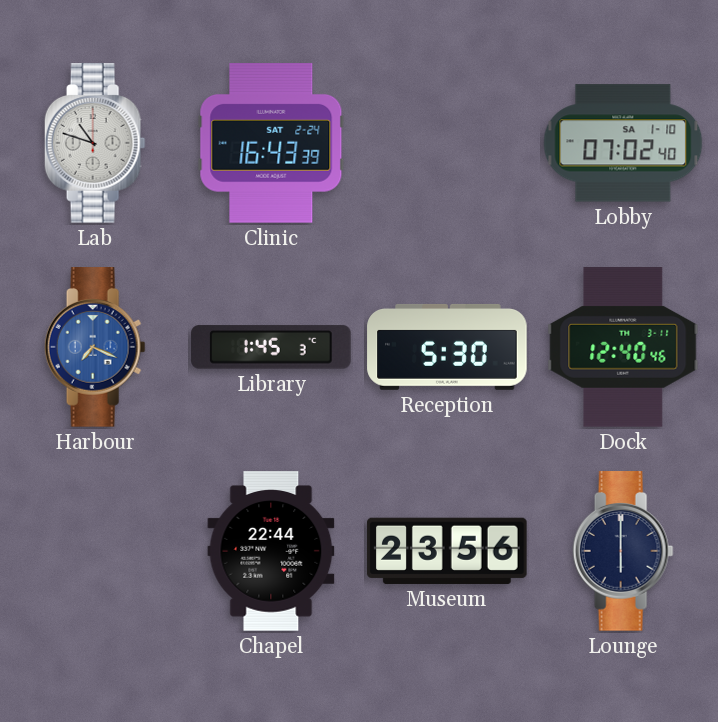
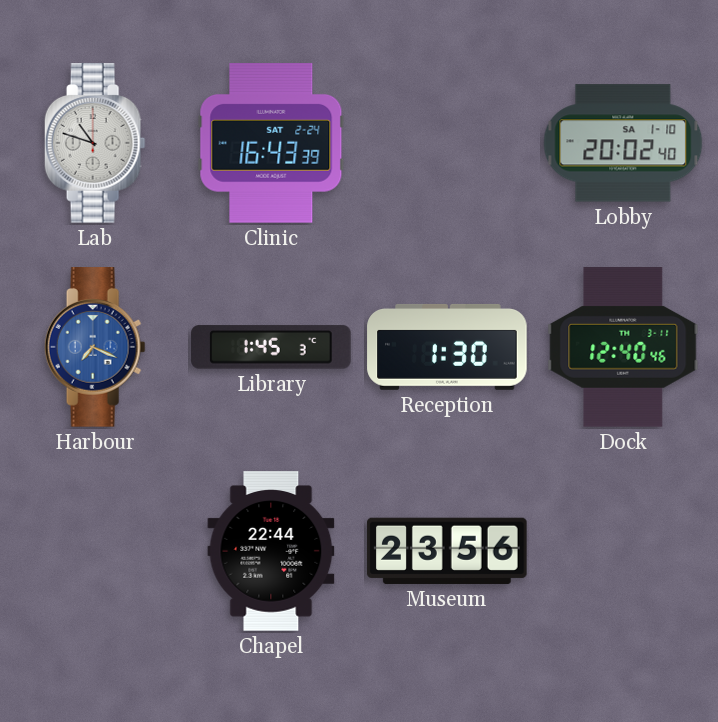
Lobby: 07:02 -> 20:02
Reception: 5:30 -> 1:30
Lounge: 6:00 -> none
